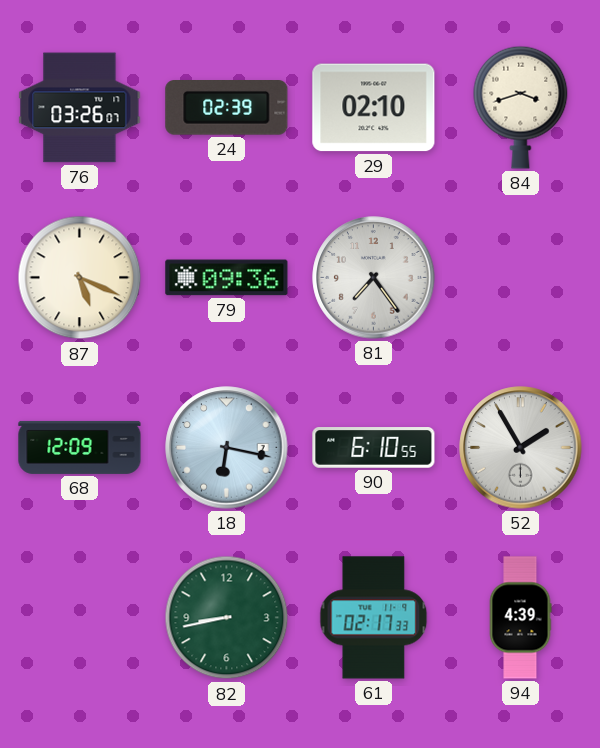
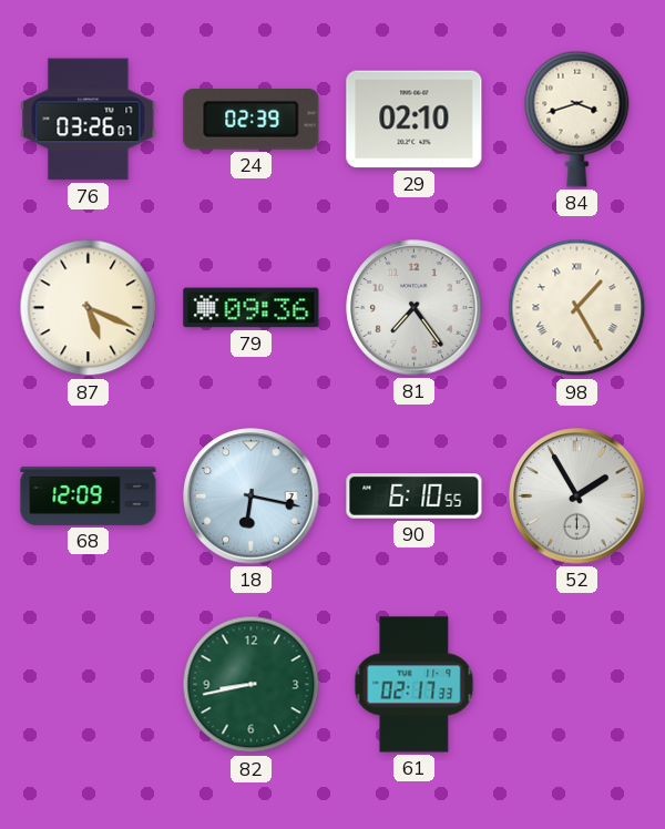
98: none -> 1:25
94: 4:39 -> none
